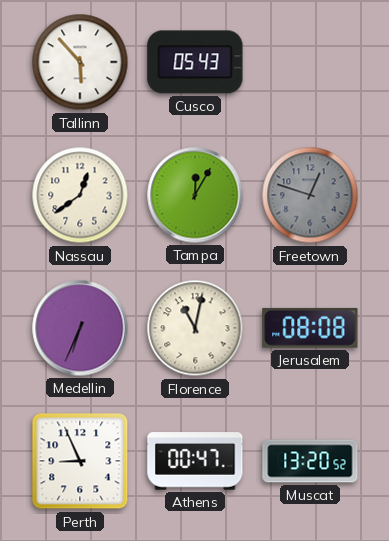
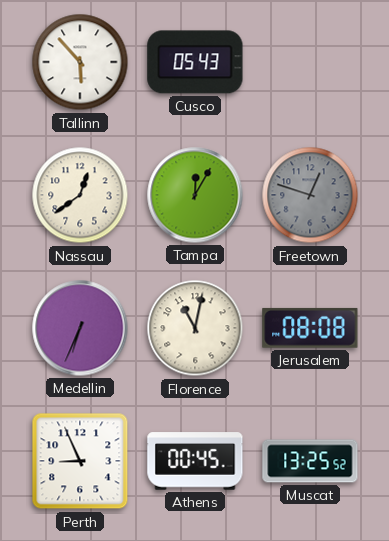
Athens: 00:47 -> 00:45
Muscat: 13:20 -> 13:25
